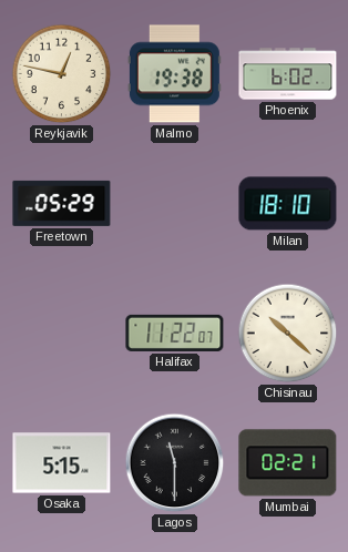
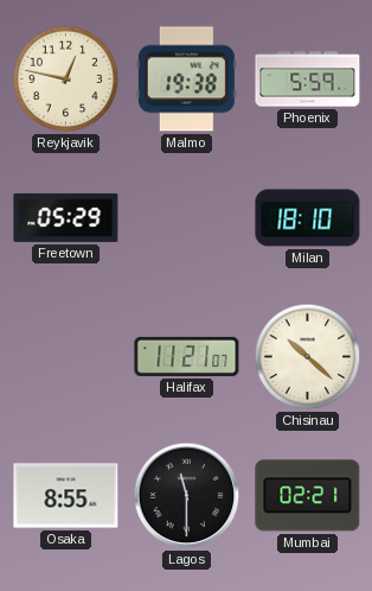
Phoenix: 6:02 -> 5:59
Halifax: 11:22 -> 11:21
Osaka: 5:15 -> 8:55
